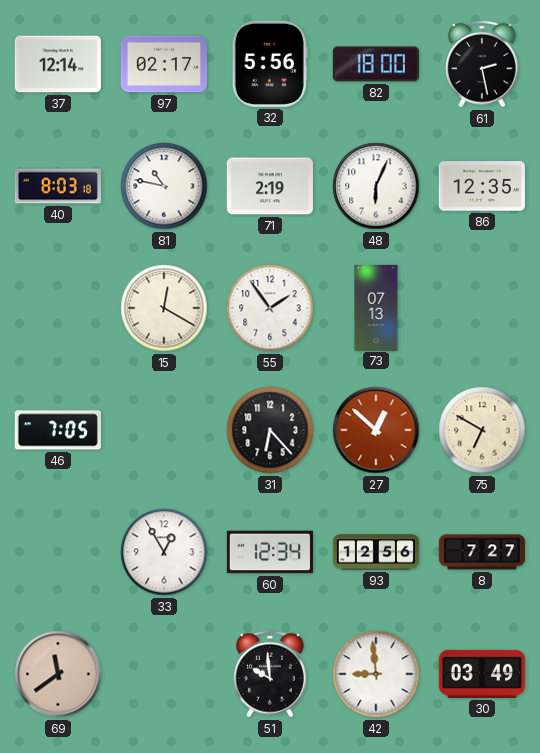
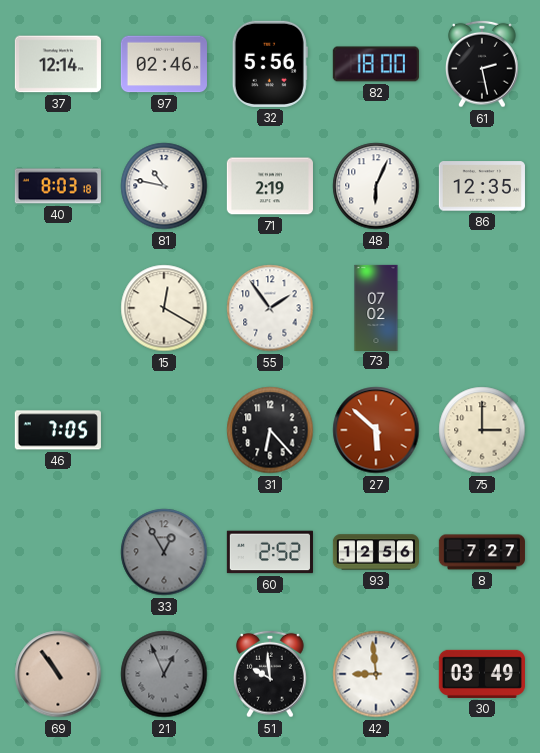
97: 02:17 -> 02:46
73: 07:13 -> 07:02
27: 12:52 -> 5:52
75: 6:50 -> 3:00
33 dial: white -> grey
60: 12:34 -> 2:52
69: 11:39 -> 10:54
21: none -> 12:56
